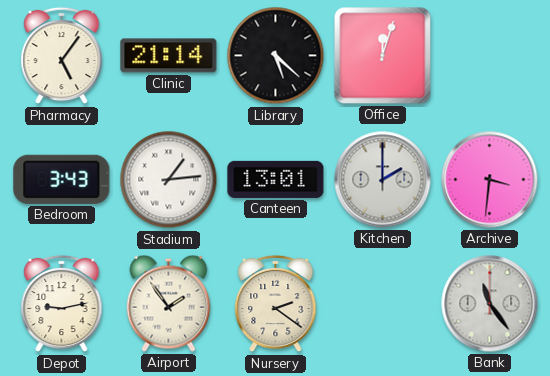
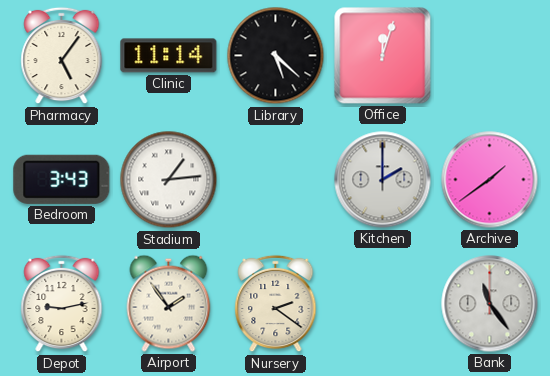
Clinic: 21:14 -> 11:14
Canteen: 13:01 -> none
Archive: 3:31 -> 1:39
